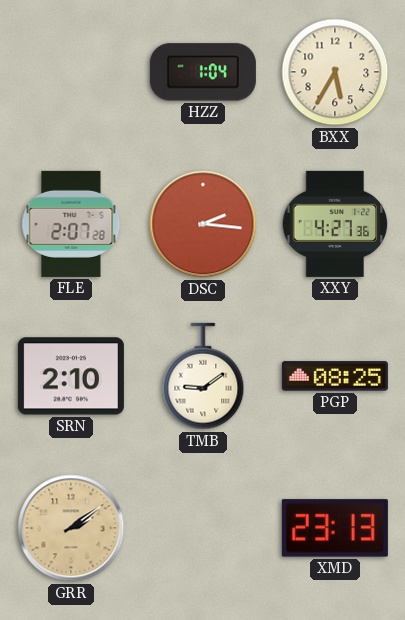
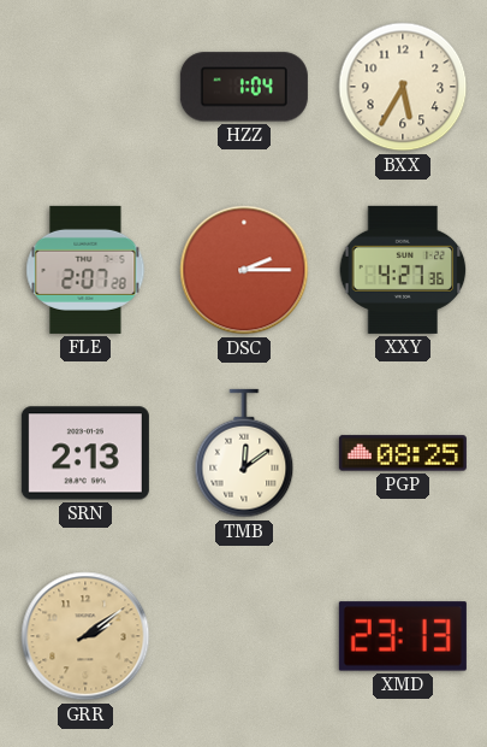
DSC: 2:16 -> 2:15
SRN: 2:10 -> 2:13
TMB: 9:09 -> 12:09
